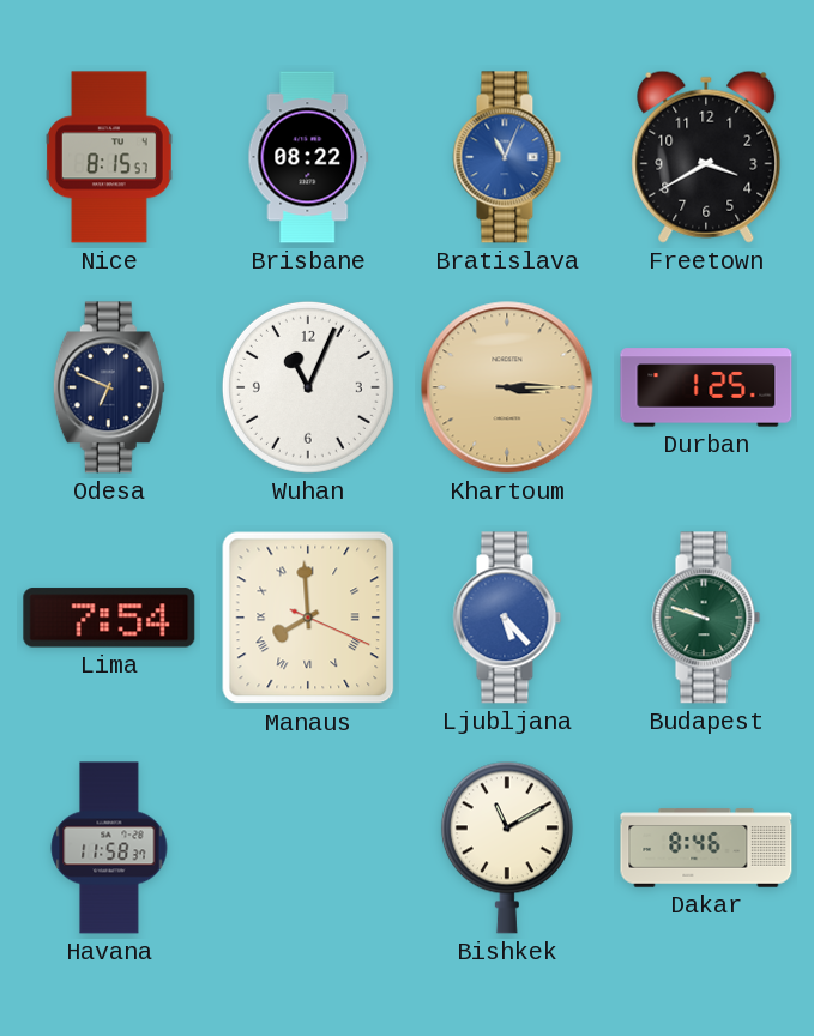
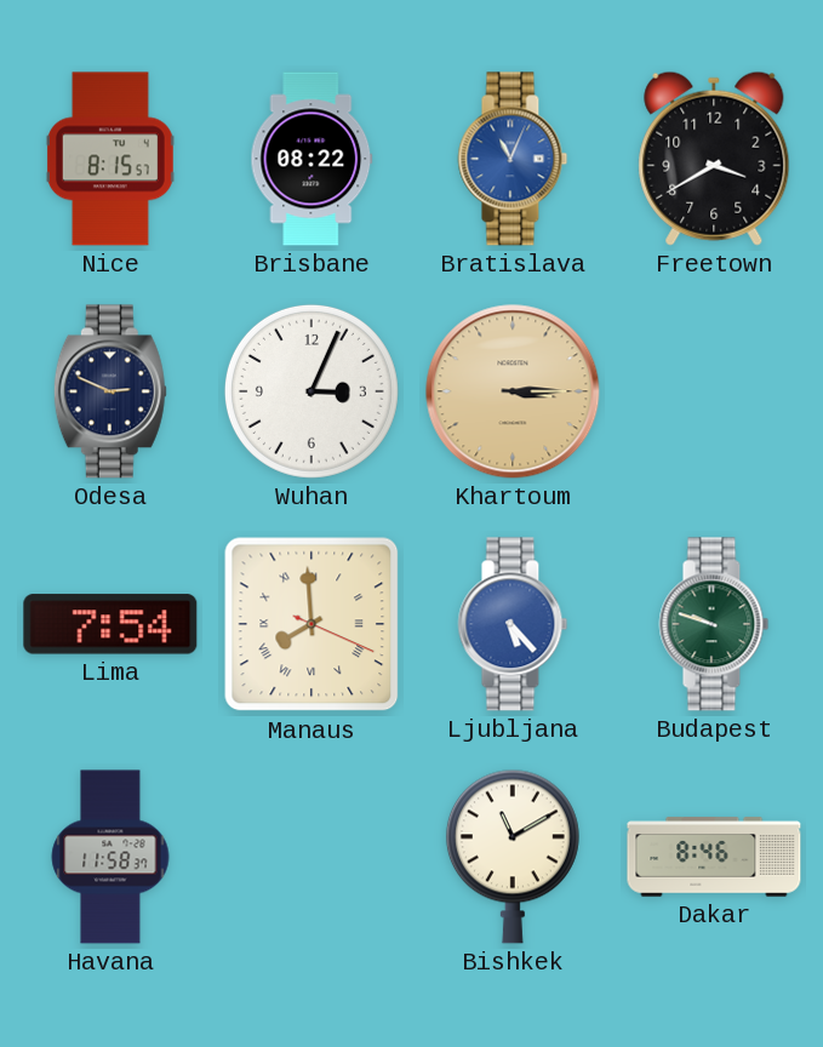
Odesa: 6:49 -> 2:49
Wuhan: 11:04 -> 3:04
Durban: 1:25 -> none
